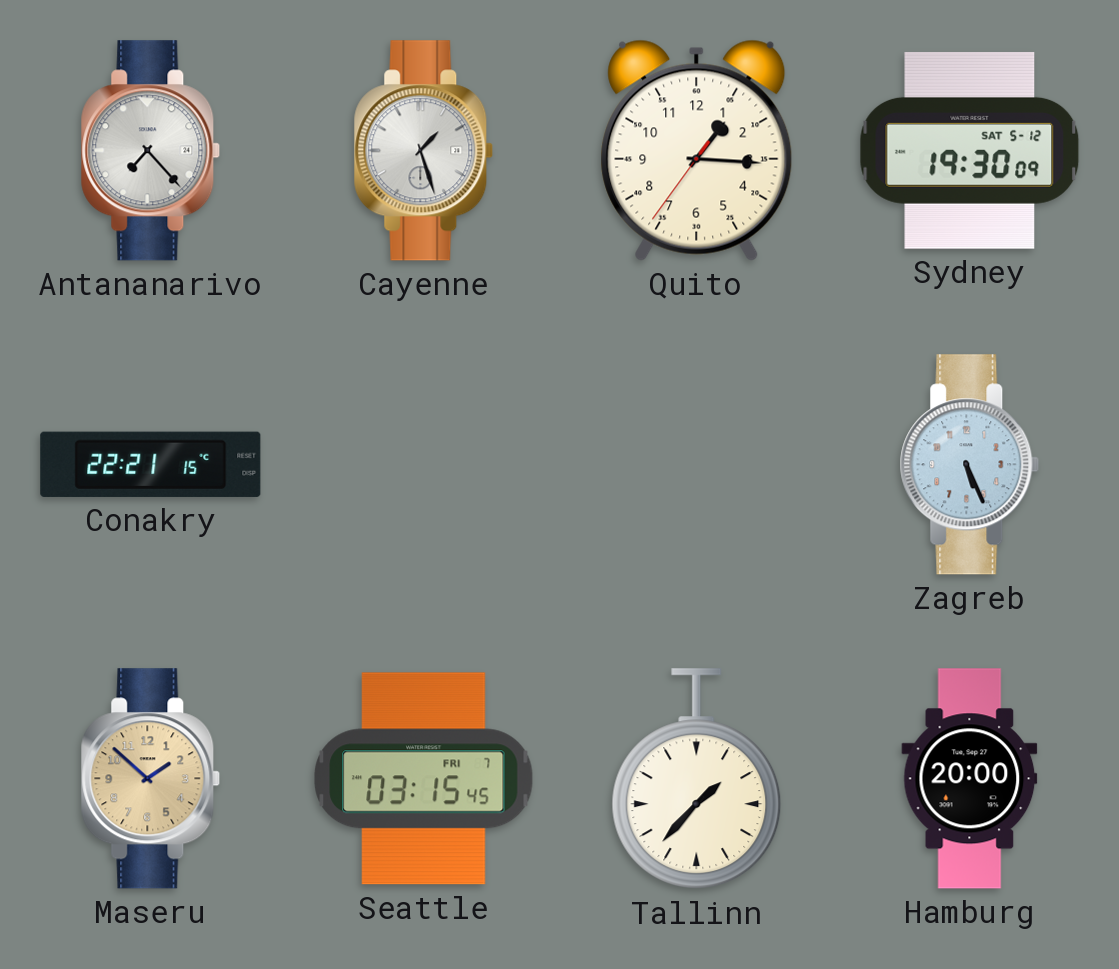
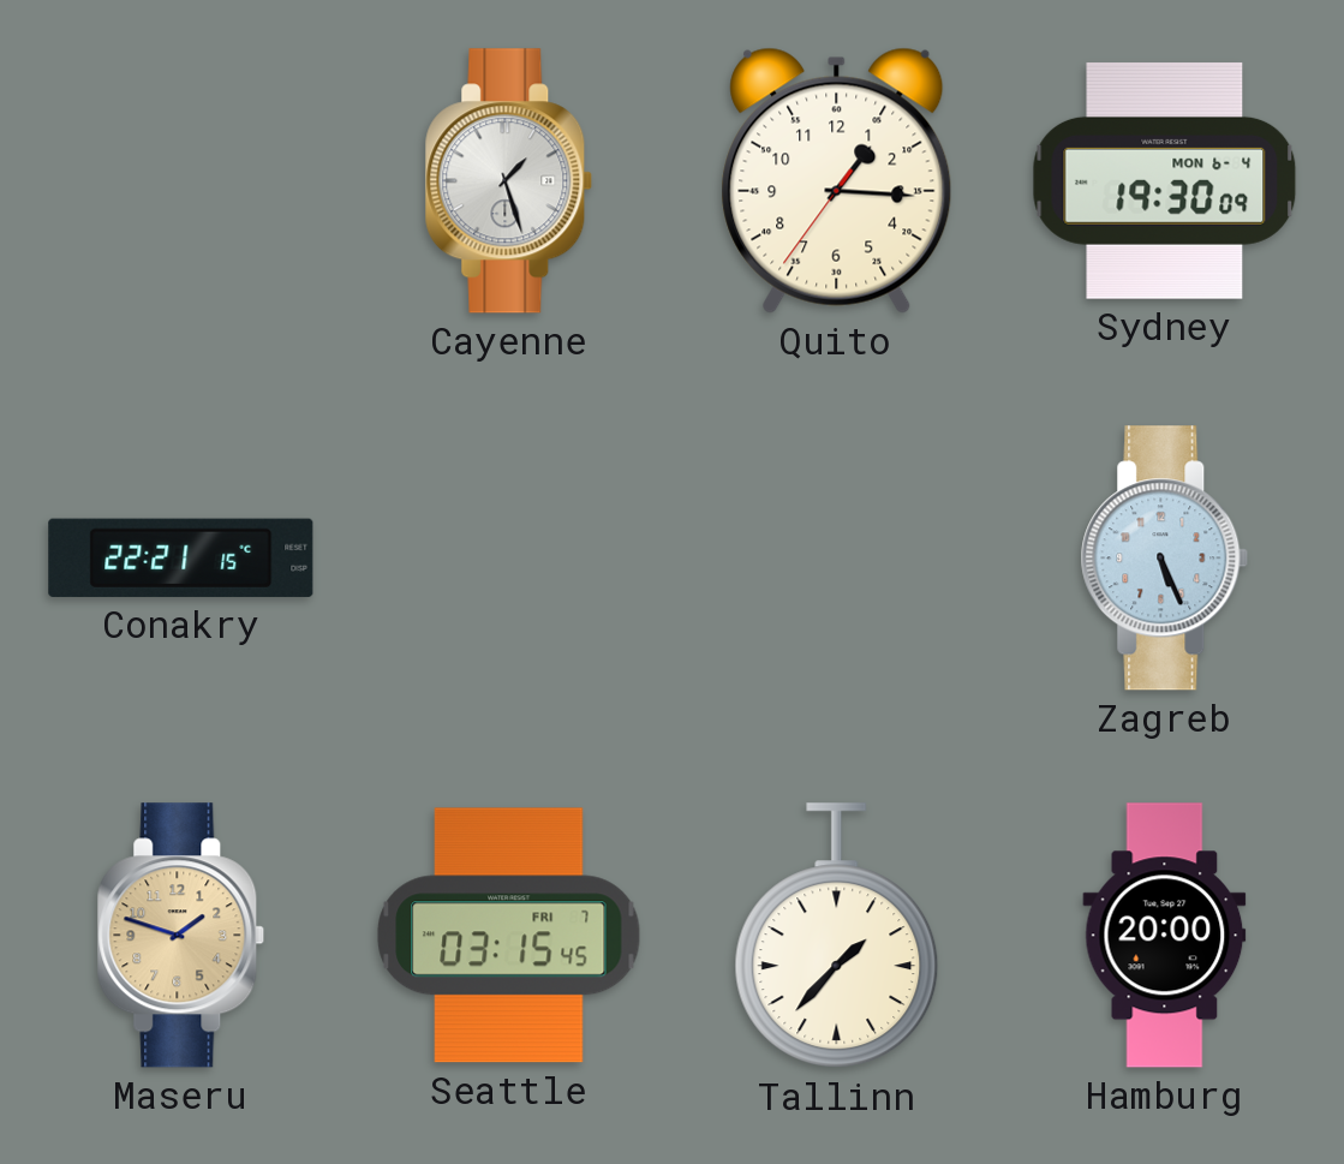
Antananarivo: 7:23 -> none
Sydney date: SAT 5-12 -> MON 6-4
Maseru: 1:52 -> 1:48
